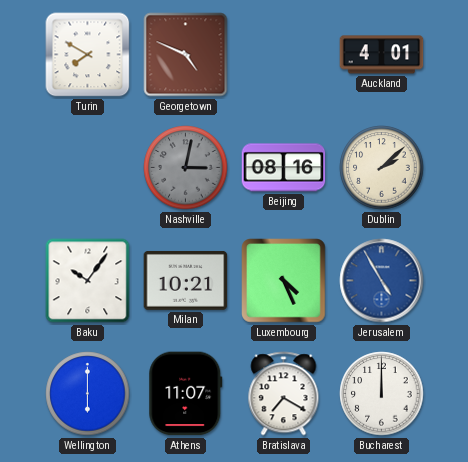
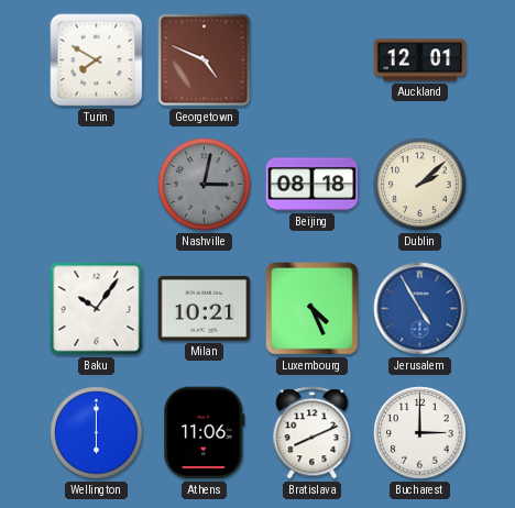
Auckland: 4:01 -> 12:01
Beijing: 08:16 -> 08:18
Athens: 11:07 -> 11:06
Bratislava: 7:20 -> 8:11
Bucharest: 12:00 -> 3:00
